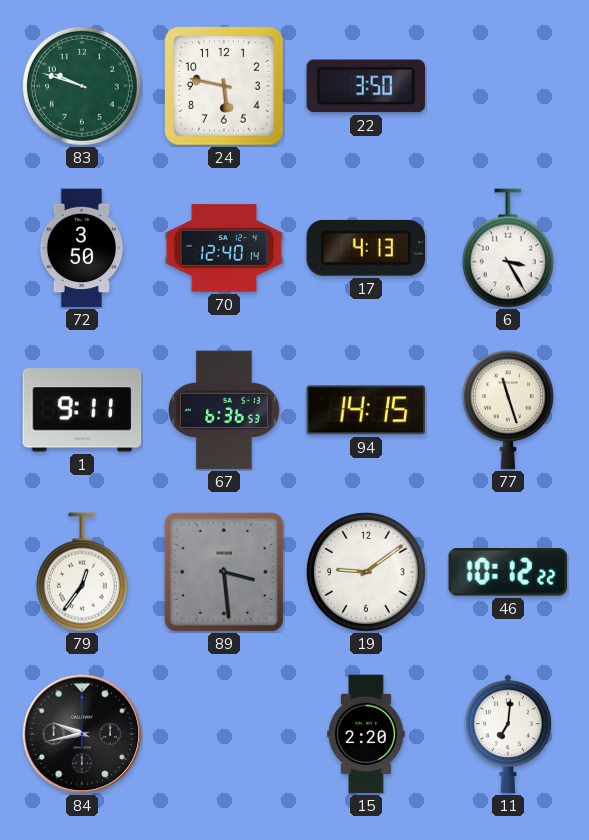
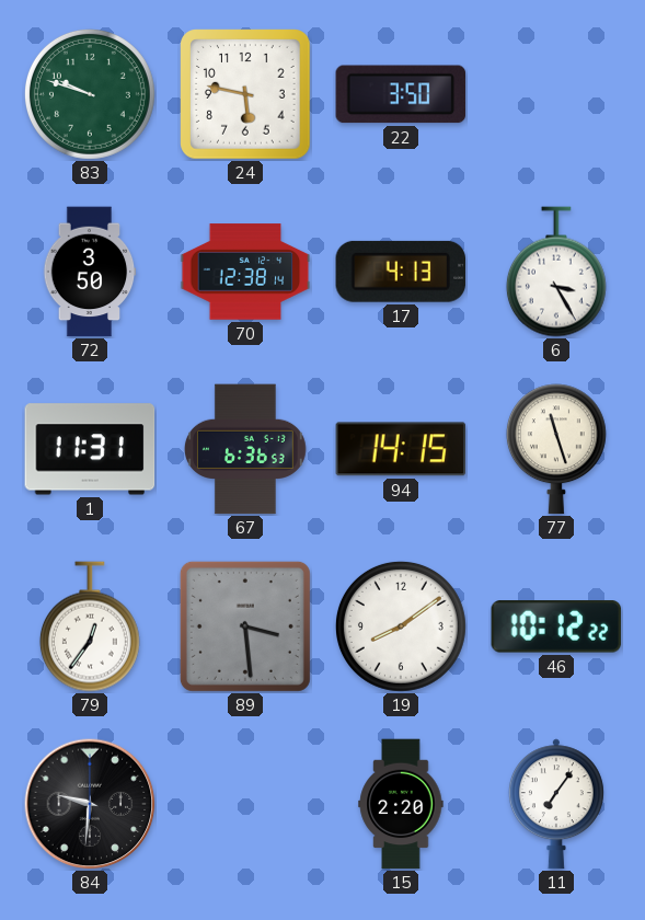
70: 12:40 -> 12:38
1: 9:11 -> 11:31
19: 9:09 -> 8:09
84: 9:43 -> 9:31
11: 7:01 -> 7:06
